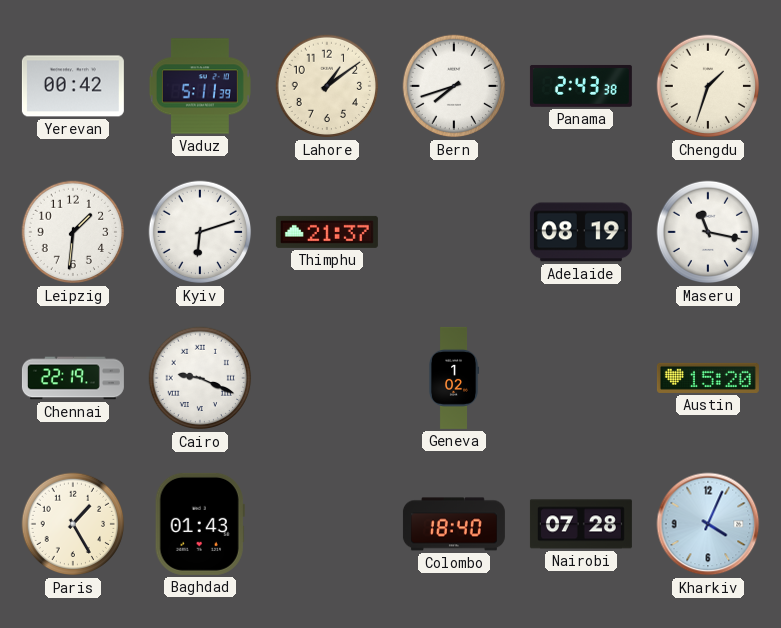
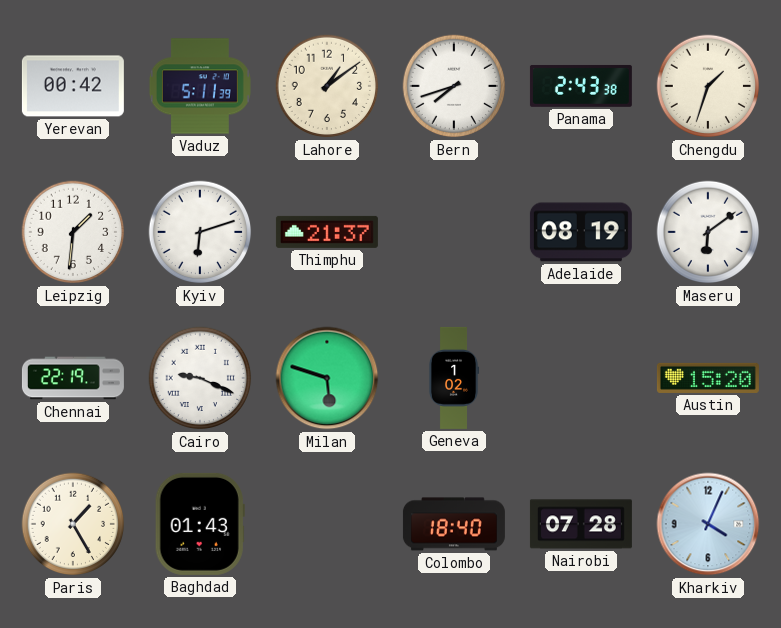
Maseru: 11:17 -> 6:09
Milan: none -> 5:48
